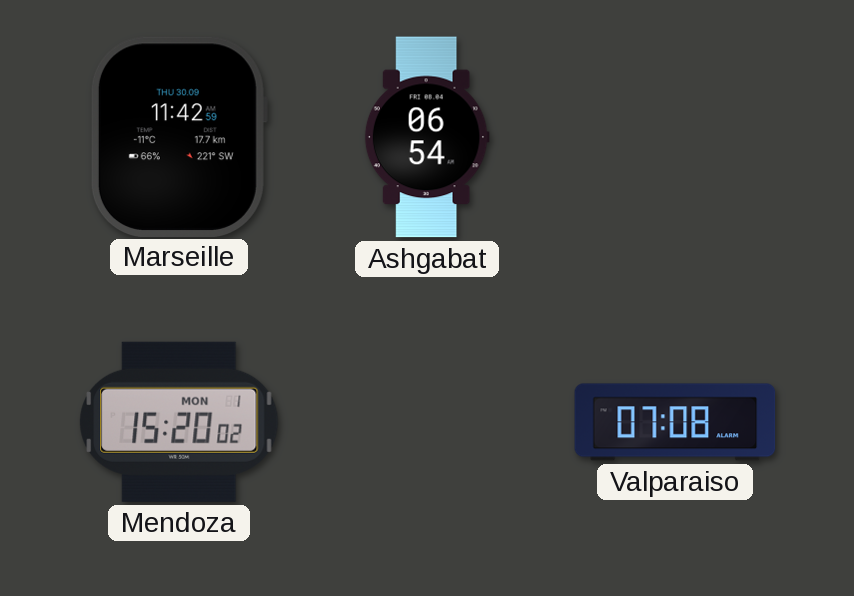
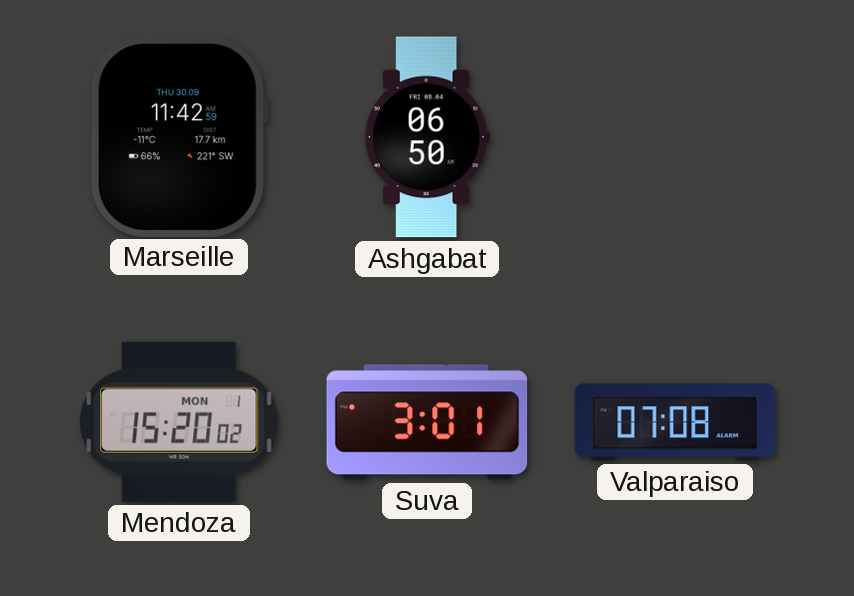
Ashgabat: 06:54 -> 06:50
Suva: none -> 3:01
